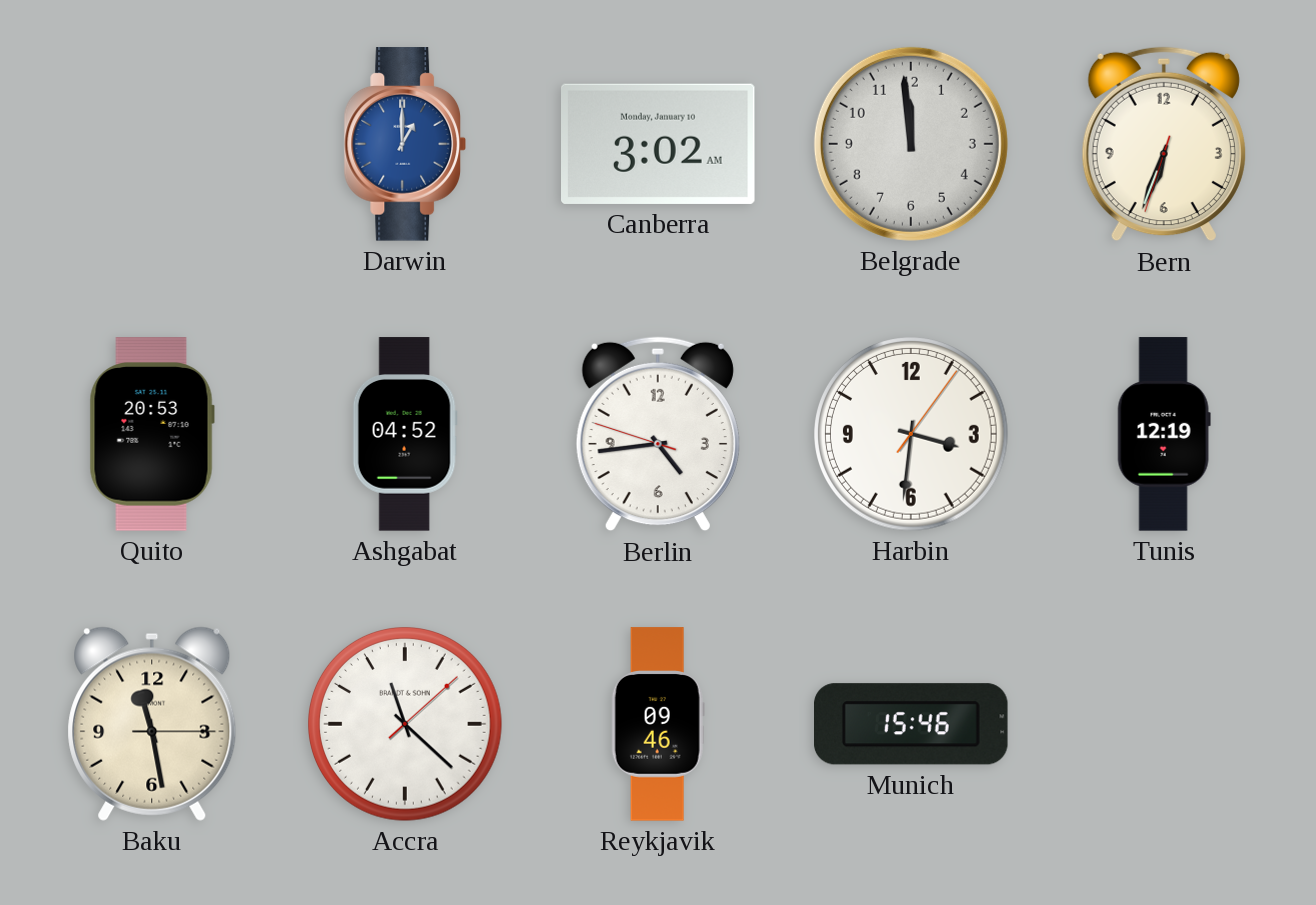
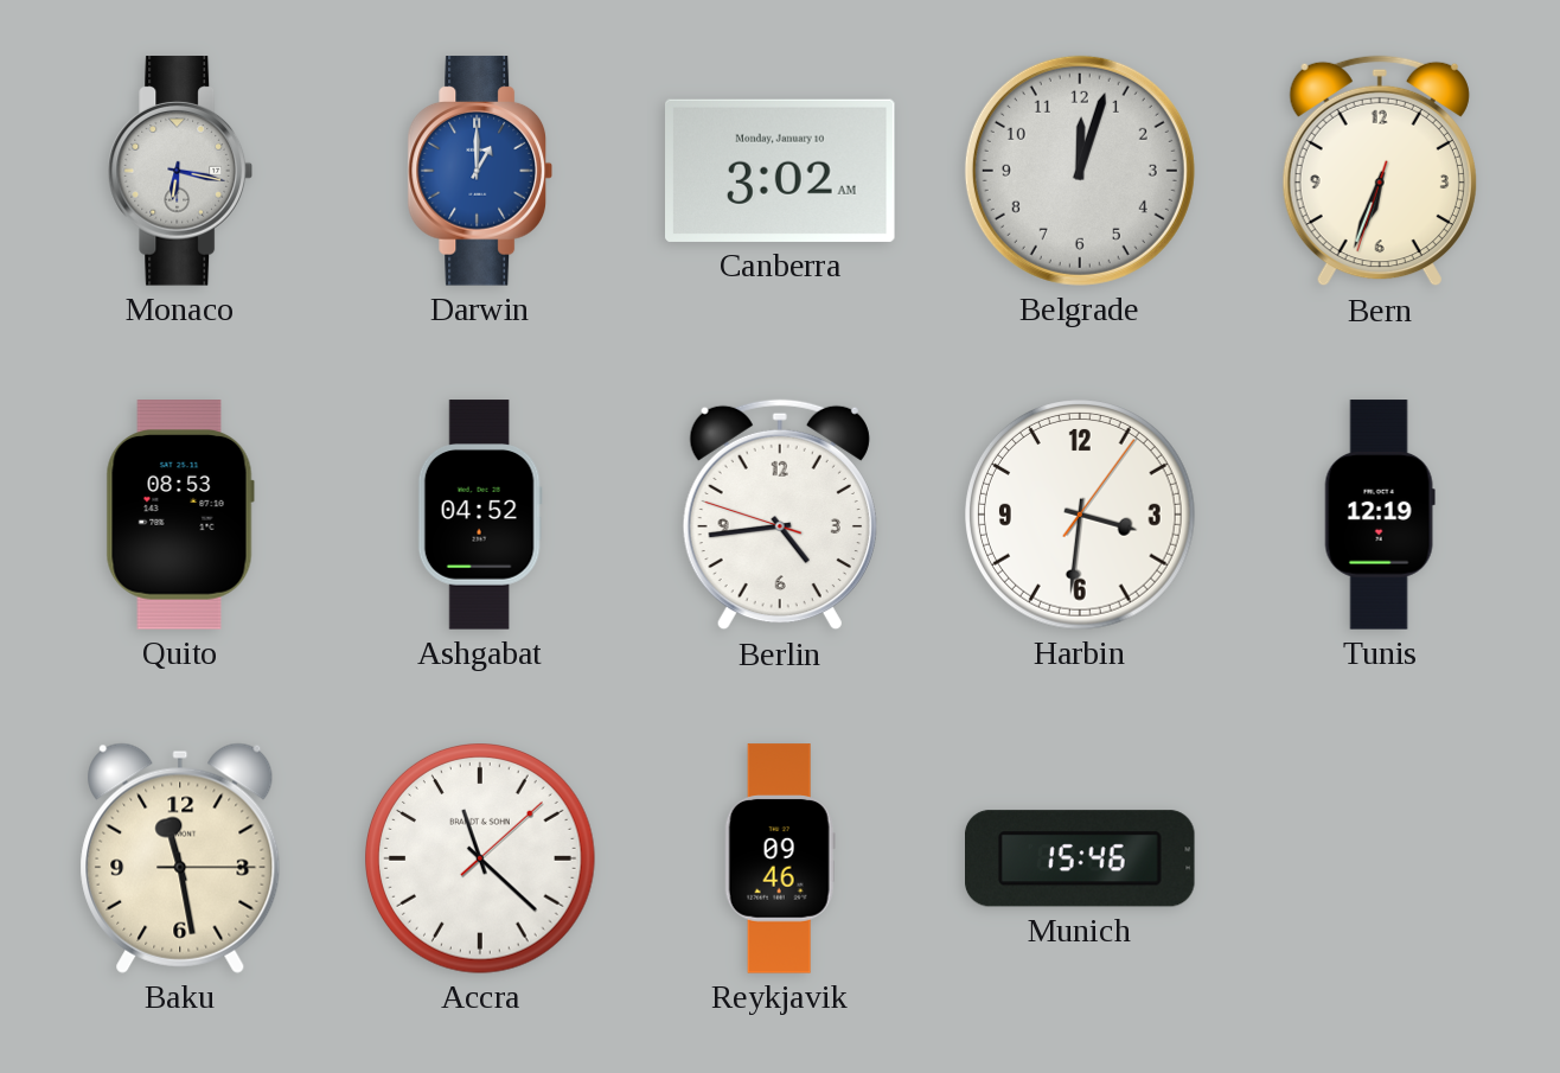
Monaco: none -> 6:17
Belgrade: 11:59 -> 12:03
Quito: 20:53 -> 08:53
